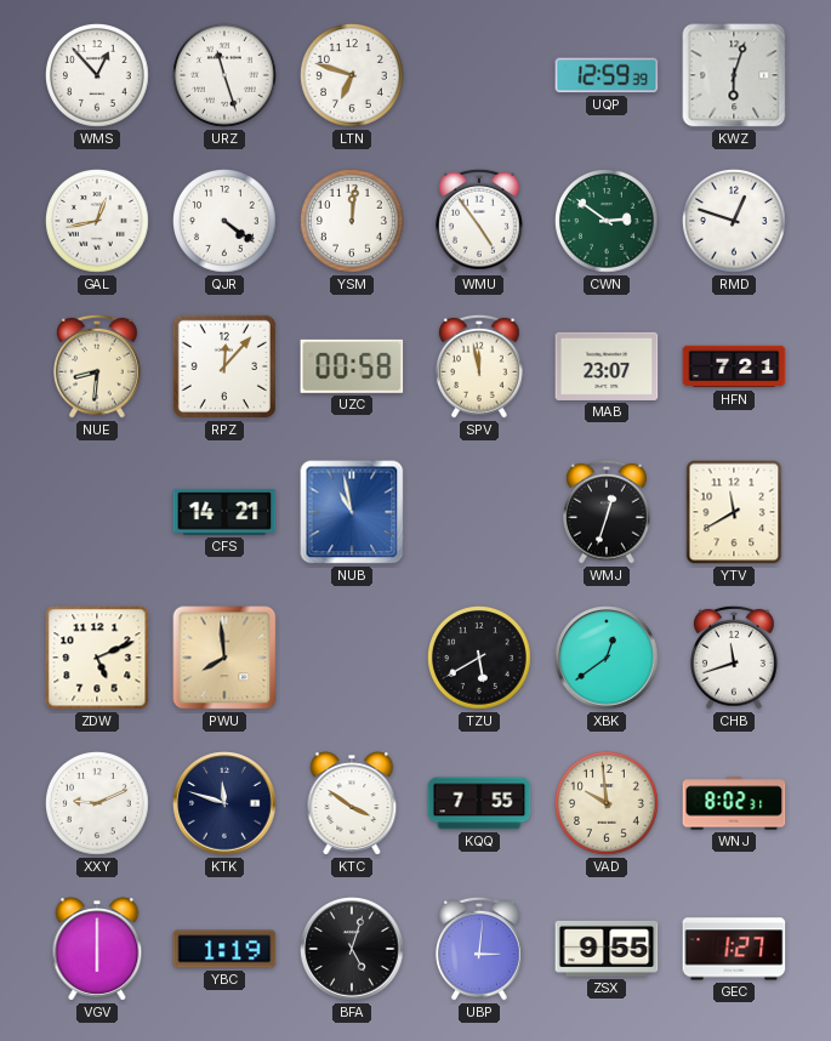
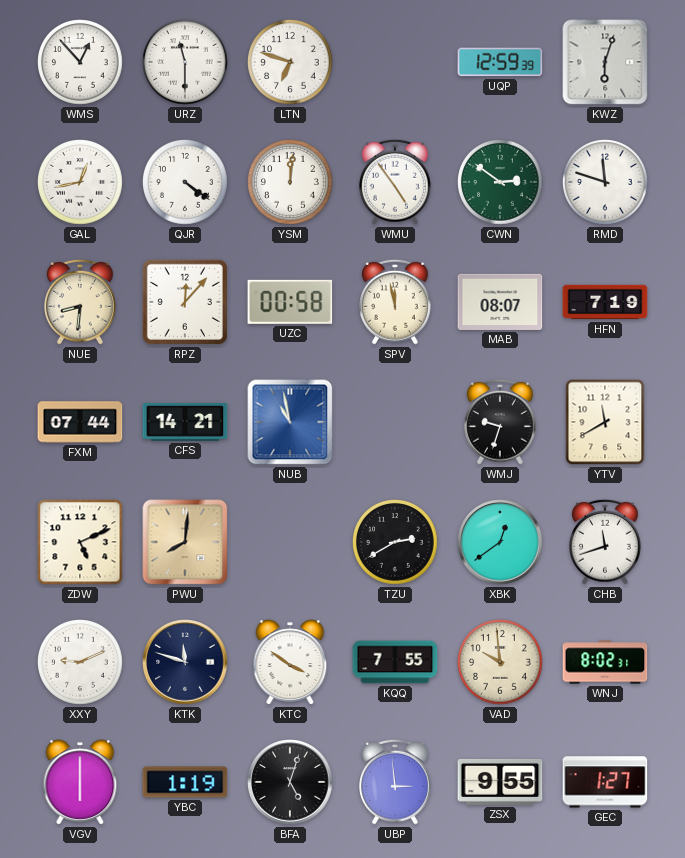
URZ: 11:27 -> 11:30
RMD: 12:48 -> 11:48
MAB: 23:07 -> 08:07
HFN: 7:21 -> 7:19
FXM: none -> 07:44
WMJ: 12:33 -> 9:33
PWU: 7:59 -> 8:01
TZU: 5:40 -> 2:40
UBP: 3:01 -> 2:59
